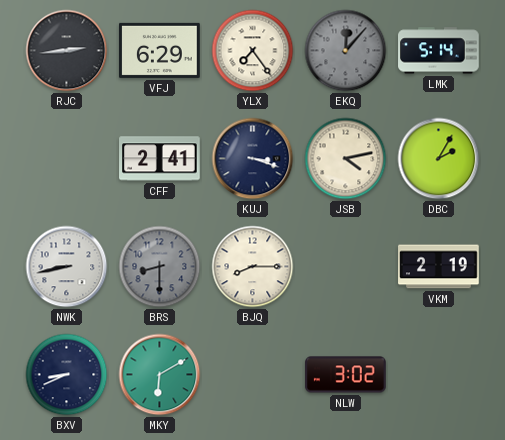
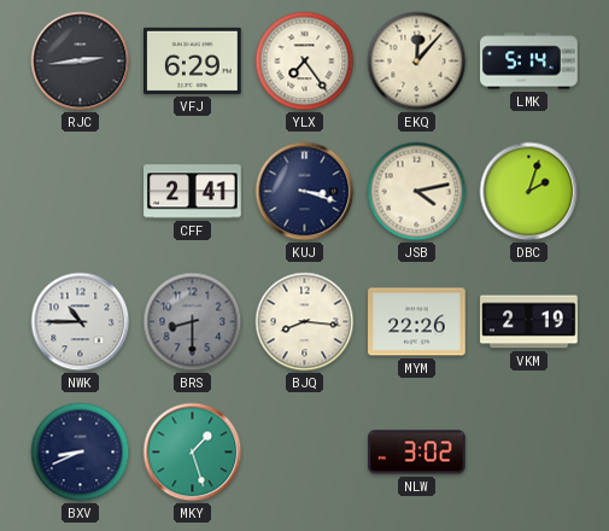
EKQ dial: grey -> cream
DBC: 2:05 -> 2:03
NWK: 8:43 -> 10:45
BJQ: 8:15 -> 8:16
MYM: none -> 22:26
MKY: 6:10 -> 1:27
